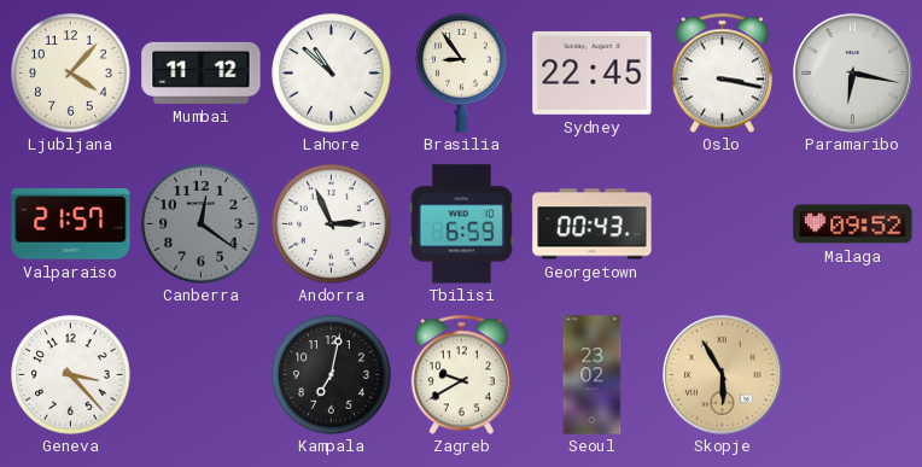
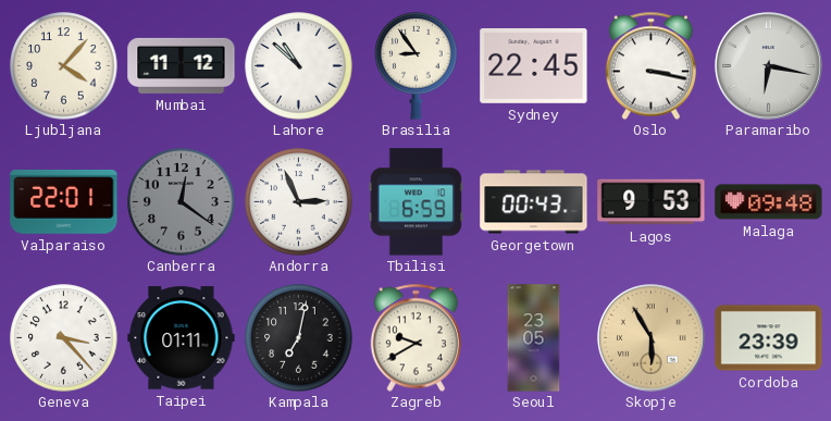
Valparaiso: 21:57 -> 22:01
Lagos: none -> 9:53
Malaga: 09:52 -> 09:48
Taipei: none -> 01:11
Seoul: 23:02 -> 23:05
Cordoba: none -> 23:39
